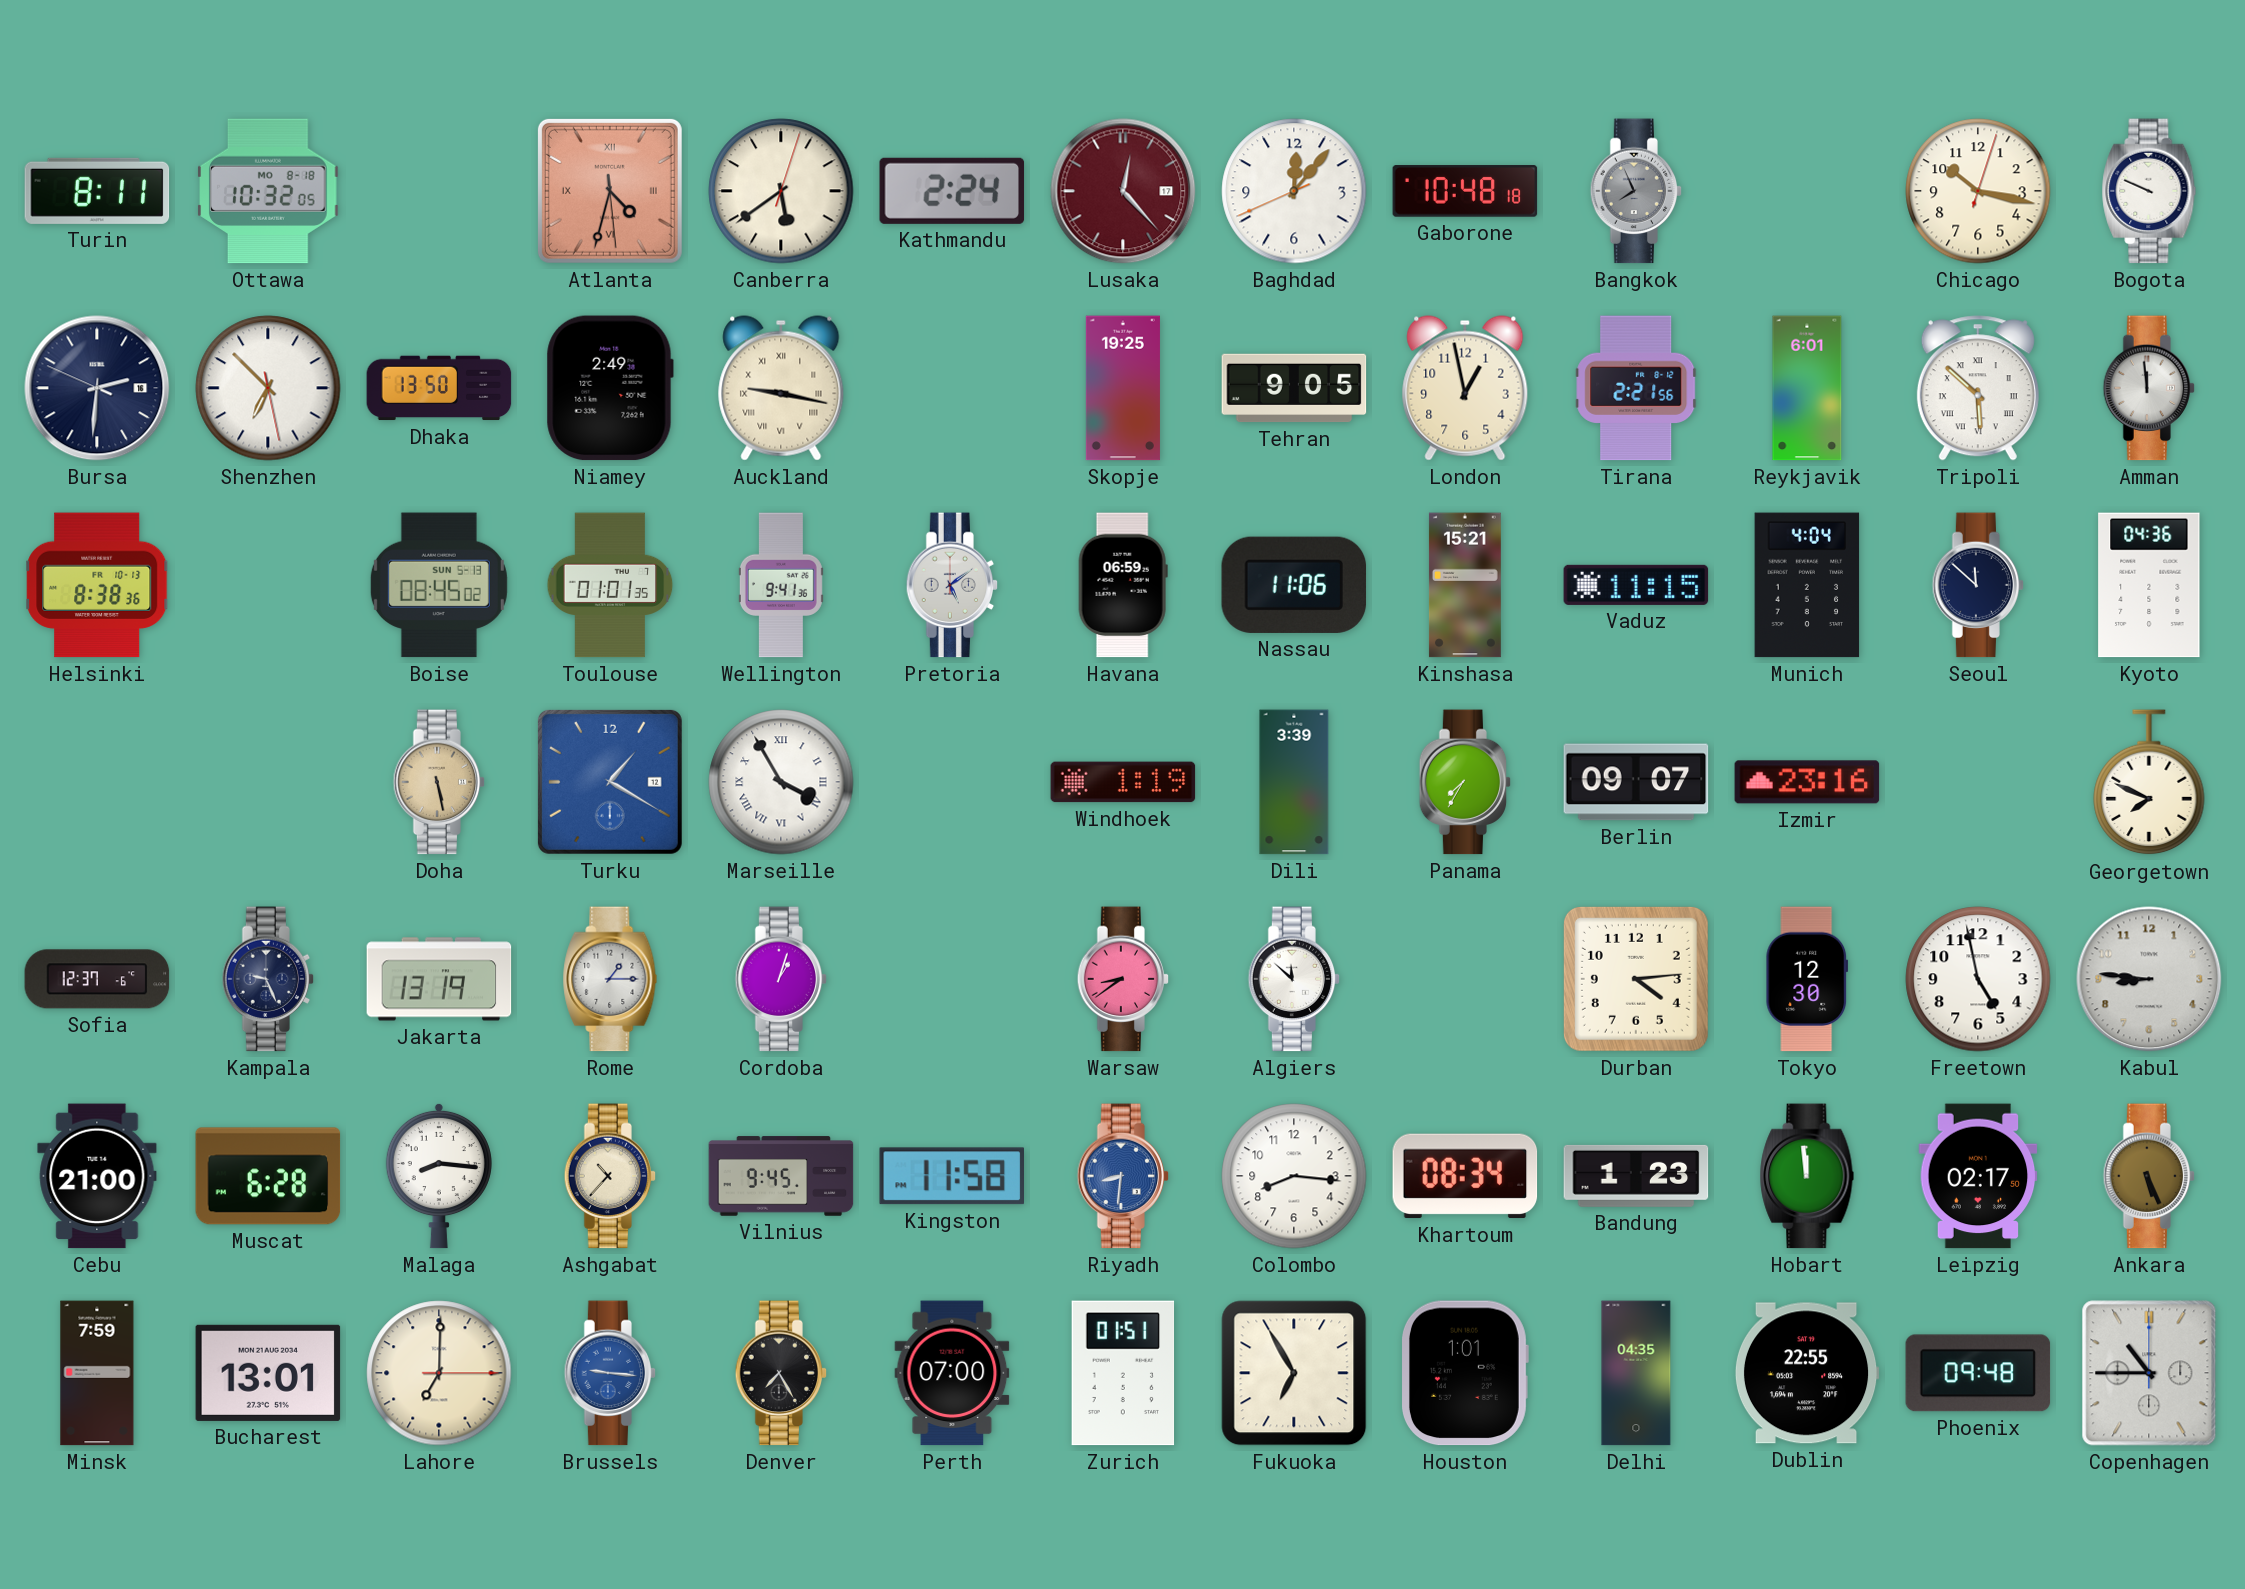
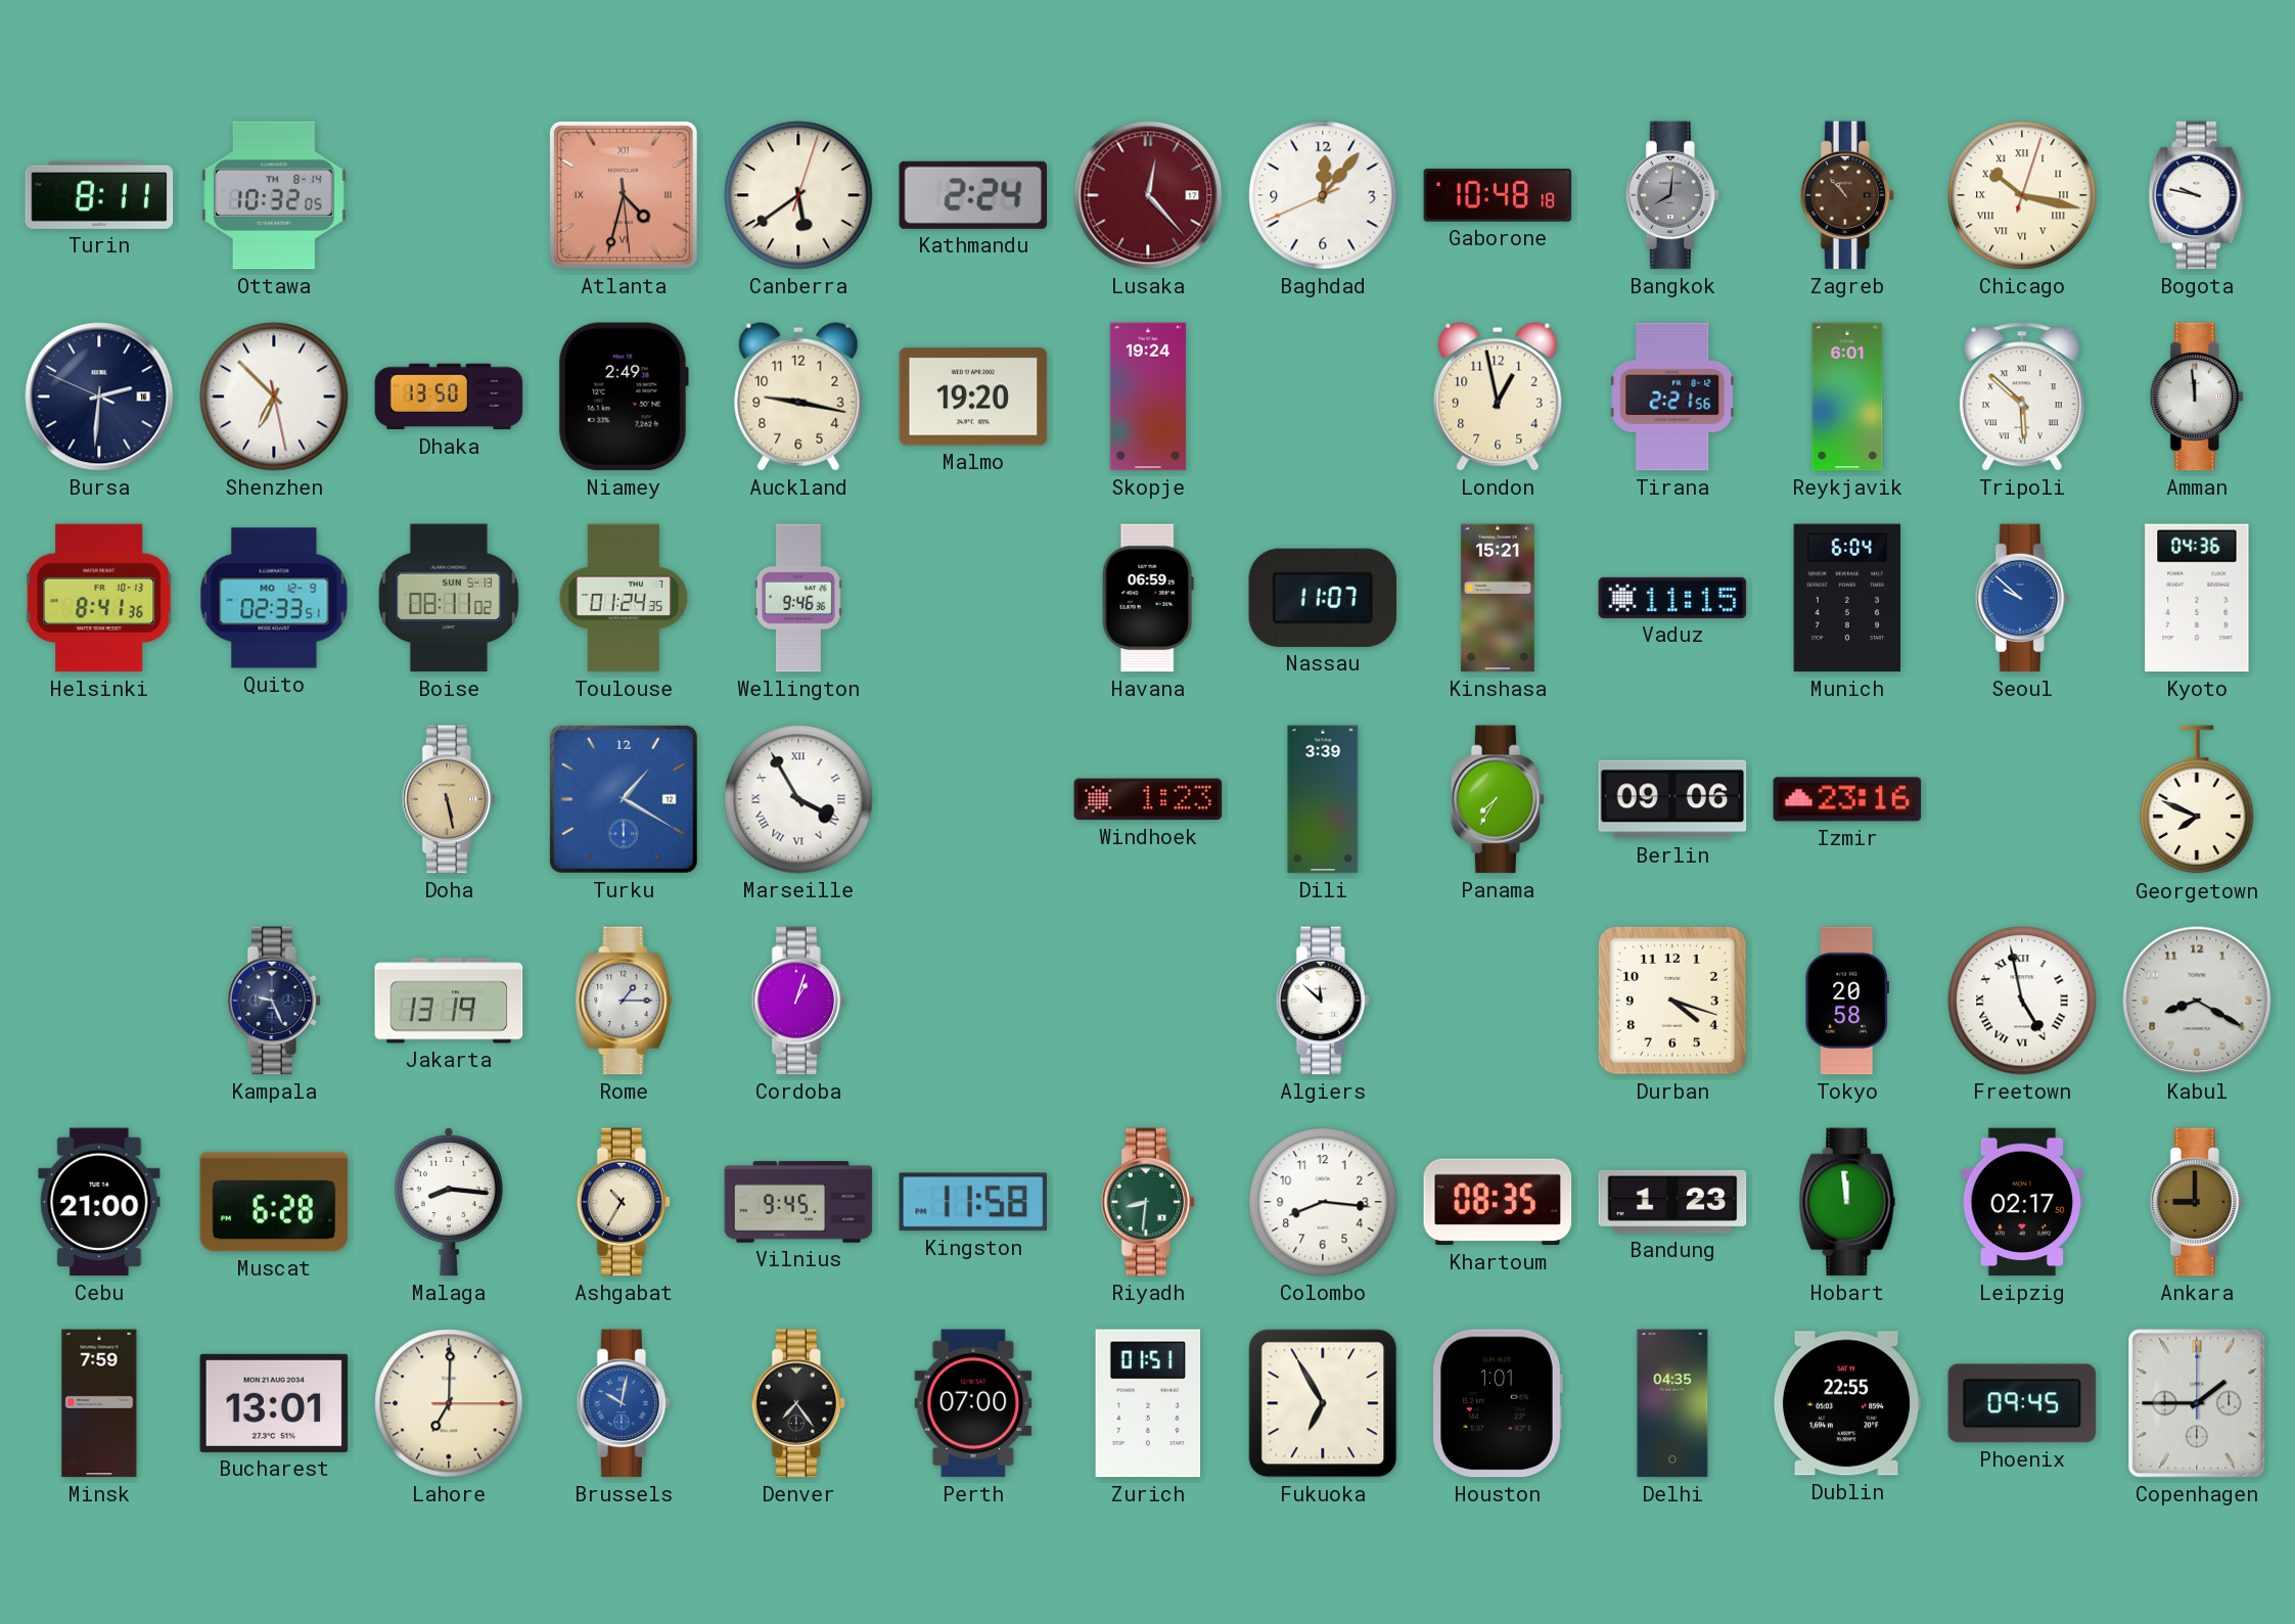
Ottawa date: MO 8-18 -> TH 8-14
Bangkok: 7:56 -> 8:01
Zagreb: none -> 10:53
Chicago numerals: Arabic -> Roman
Bogota: 9:49 -> 9:47
Auckland numerals: Roman -> Arabic
Malmo: none -> 19:20
Skopje: 19:25 -> 19:24
Tehran: 9:05 -> none
Helsinki: 8:38 -> 8:41
Quito: none -> 02:33
Boise: 08:45 -> 08:11
Toulouse: 01:01 -> 01:24
Wellington: 9:41 -> 9:46
Pretoria: 5:09 -> none
Nassau: 11:06 -> 11:07
Munich: 4:04 -> 6:04
Seoul: 11:52 -> 9:52
Seoul dial: navy -> blue
Windhoek: 1:19 -> 1:23
Berlin: 09:07 -> 09:06
Sofia: 12:37 -> none
Warsaw: 8:39 -> none
Durban: 4:14 -> 4:18
Tokyo: 12:30 -> 20:58
Freetown numerals: Arabic -> Roman
Kabul: 8:46 -> 8:20
Ashgabat: 10:37 -> 10:35
Riyadh dial: blue -> green
Khartoum: 08:34 -> 08:35
Ankara: 5:26 -> 9:00
Brussels: 9:16 -> 10:02
Denver: 7:25 -> 7:24
Phoenix: 09:48 -> 09:45
Copenhagen: 10:45 -> 1:45
